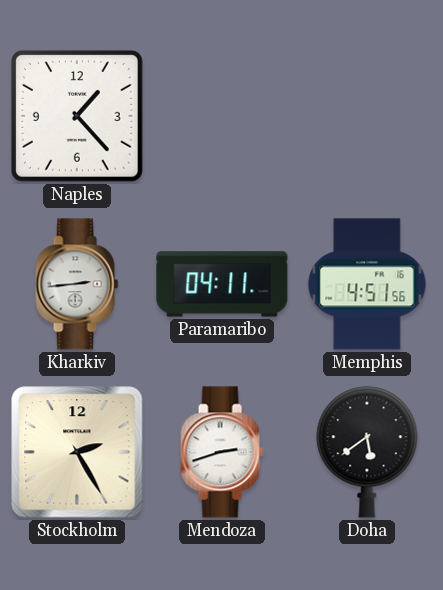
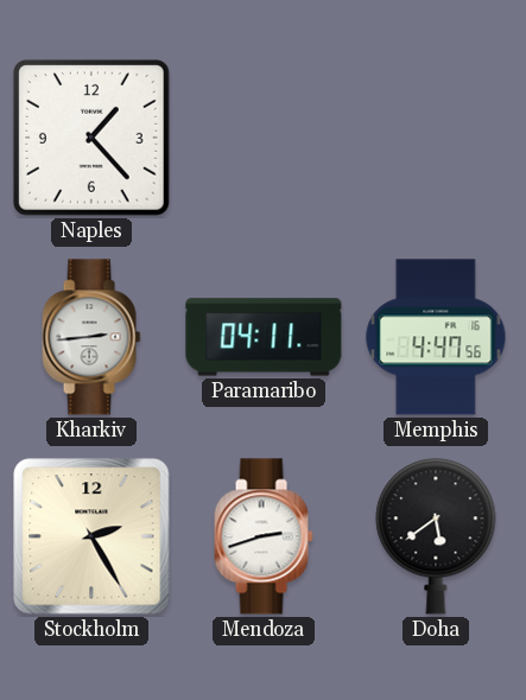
Memphis: 4:51 -> 4:47
